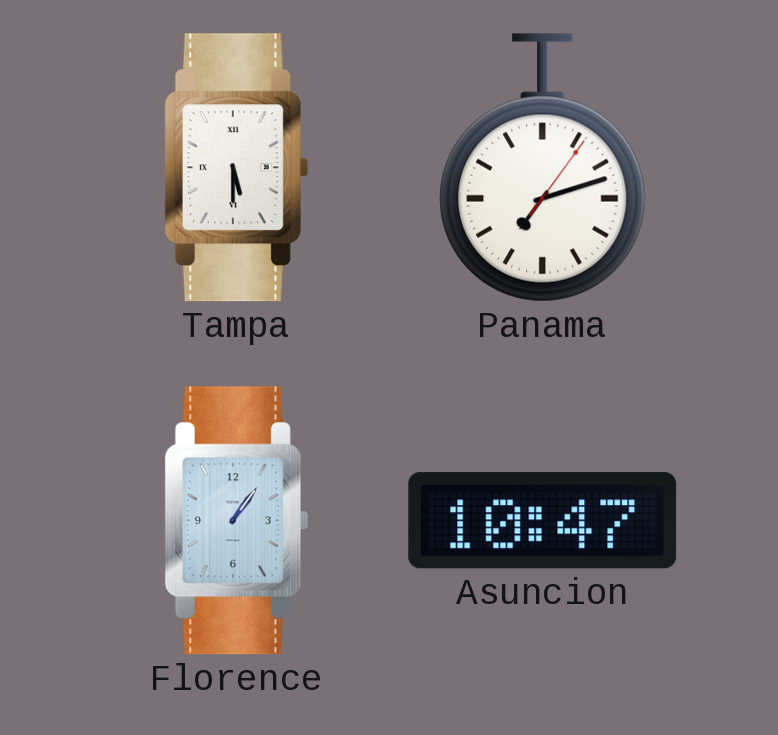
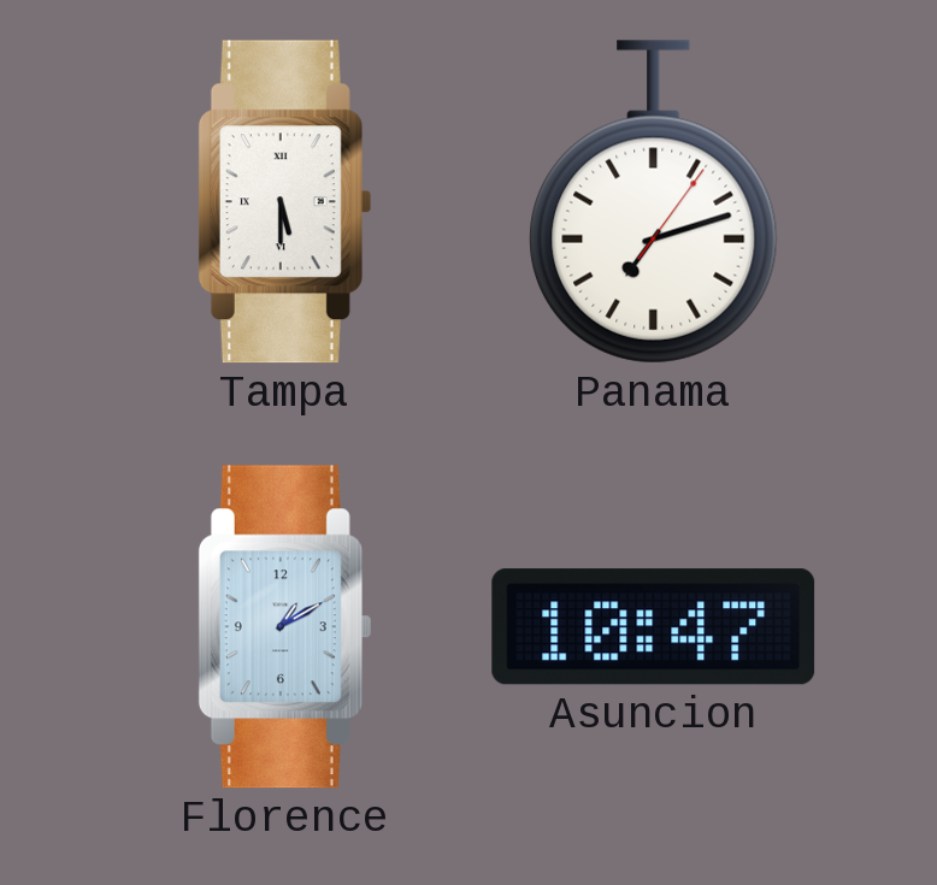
Florence: 1:06 -> 1:10
